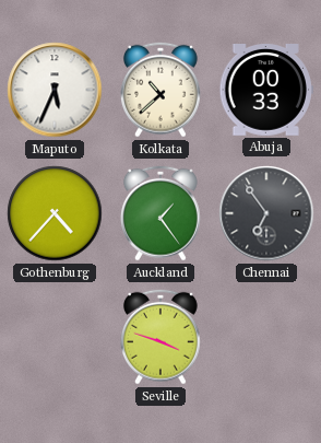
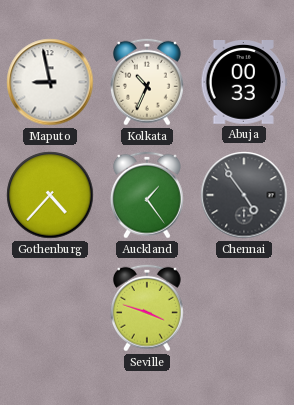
Maputo: 5:34 -> 8:58
Kolkata: 10:38 -> 10:34
Chennai: 6:54 -> 4:54
